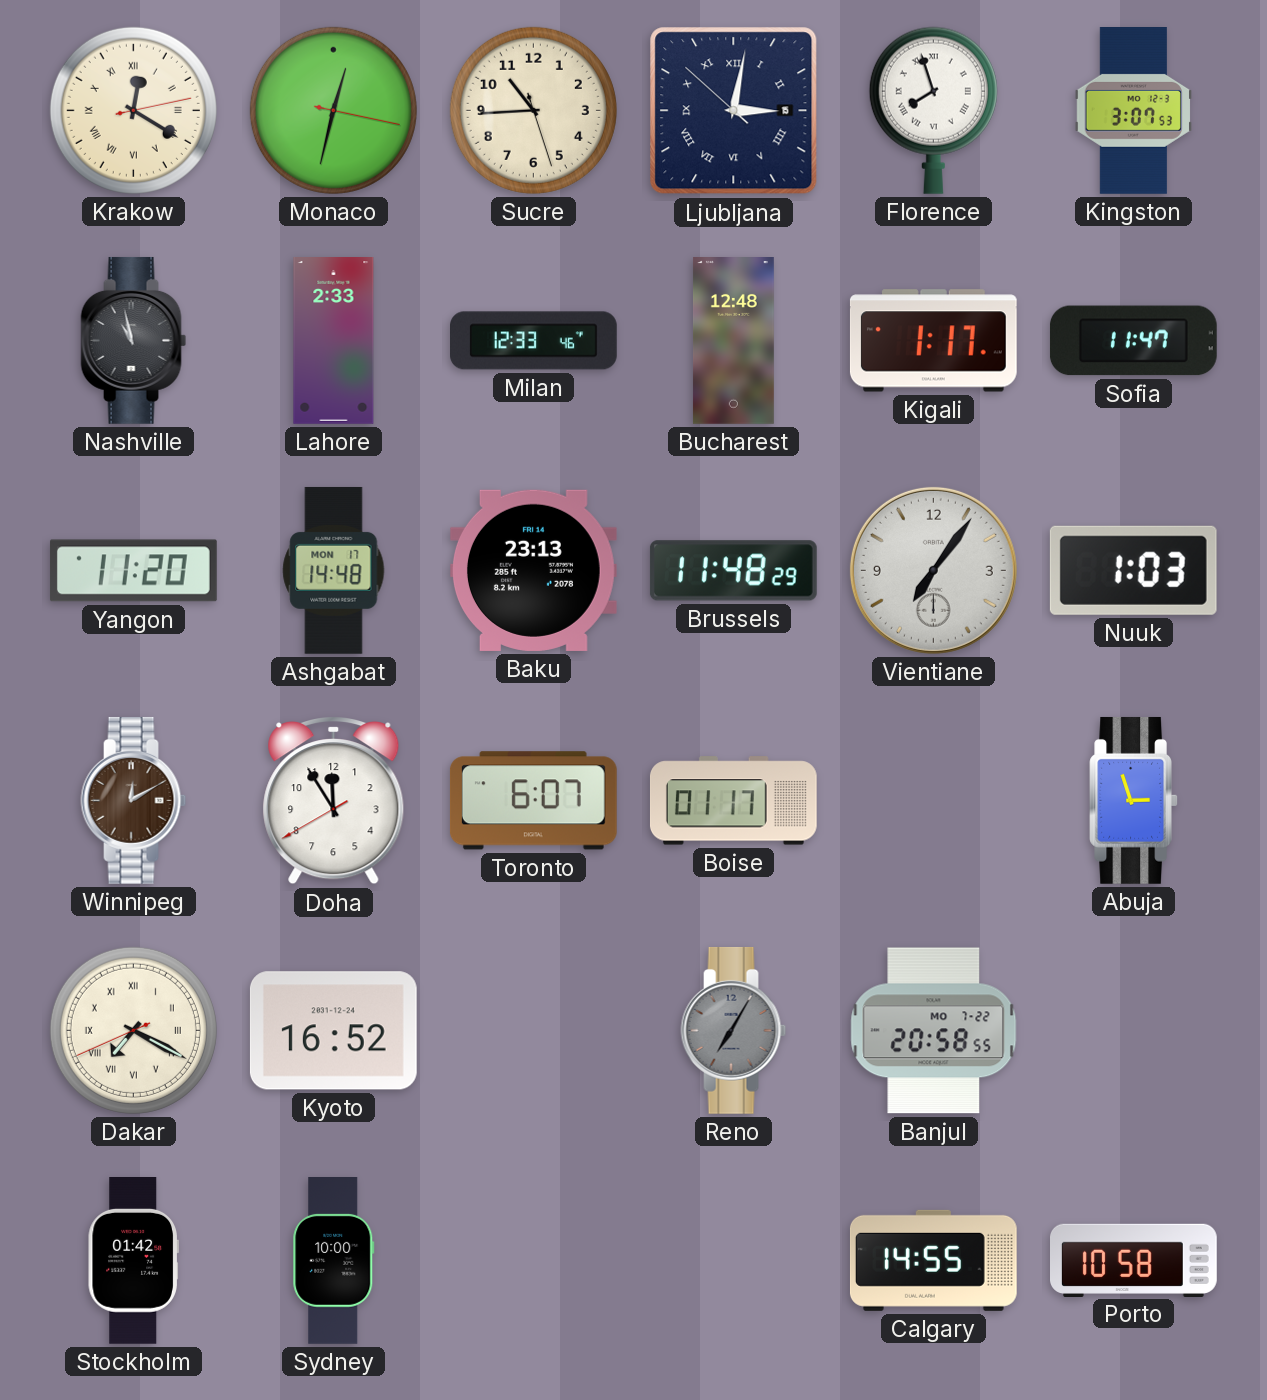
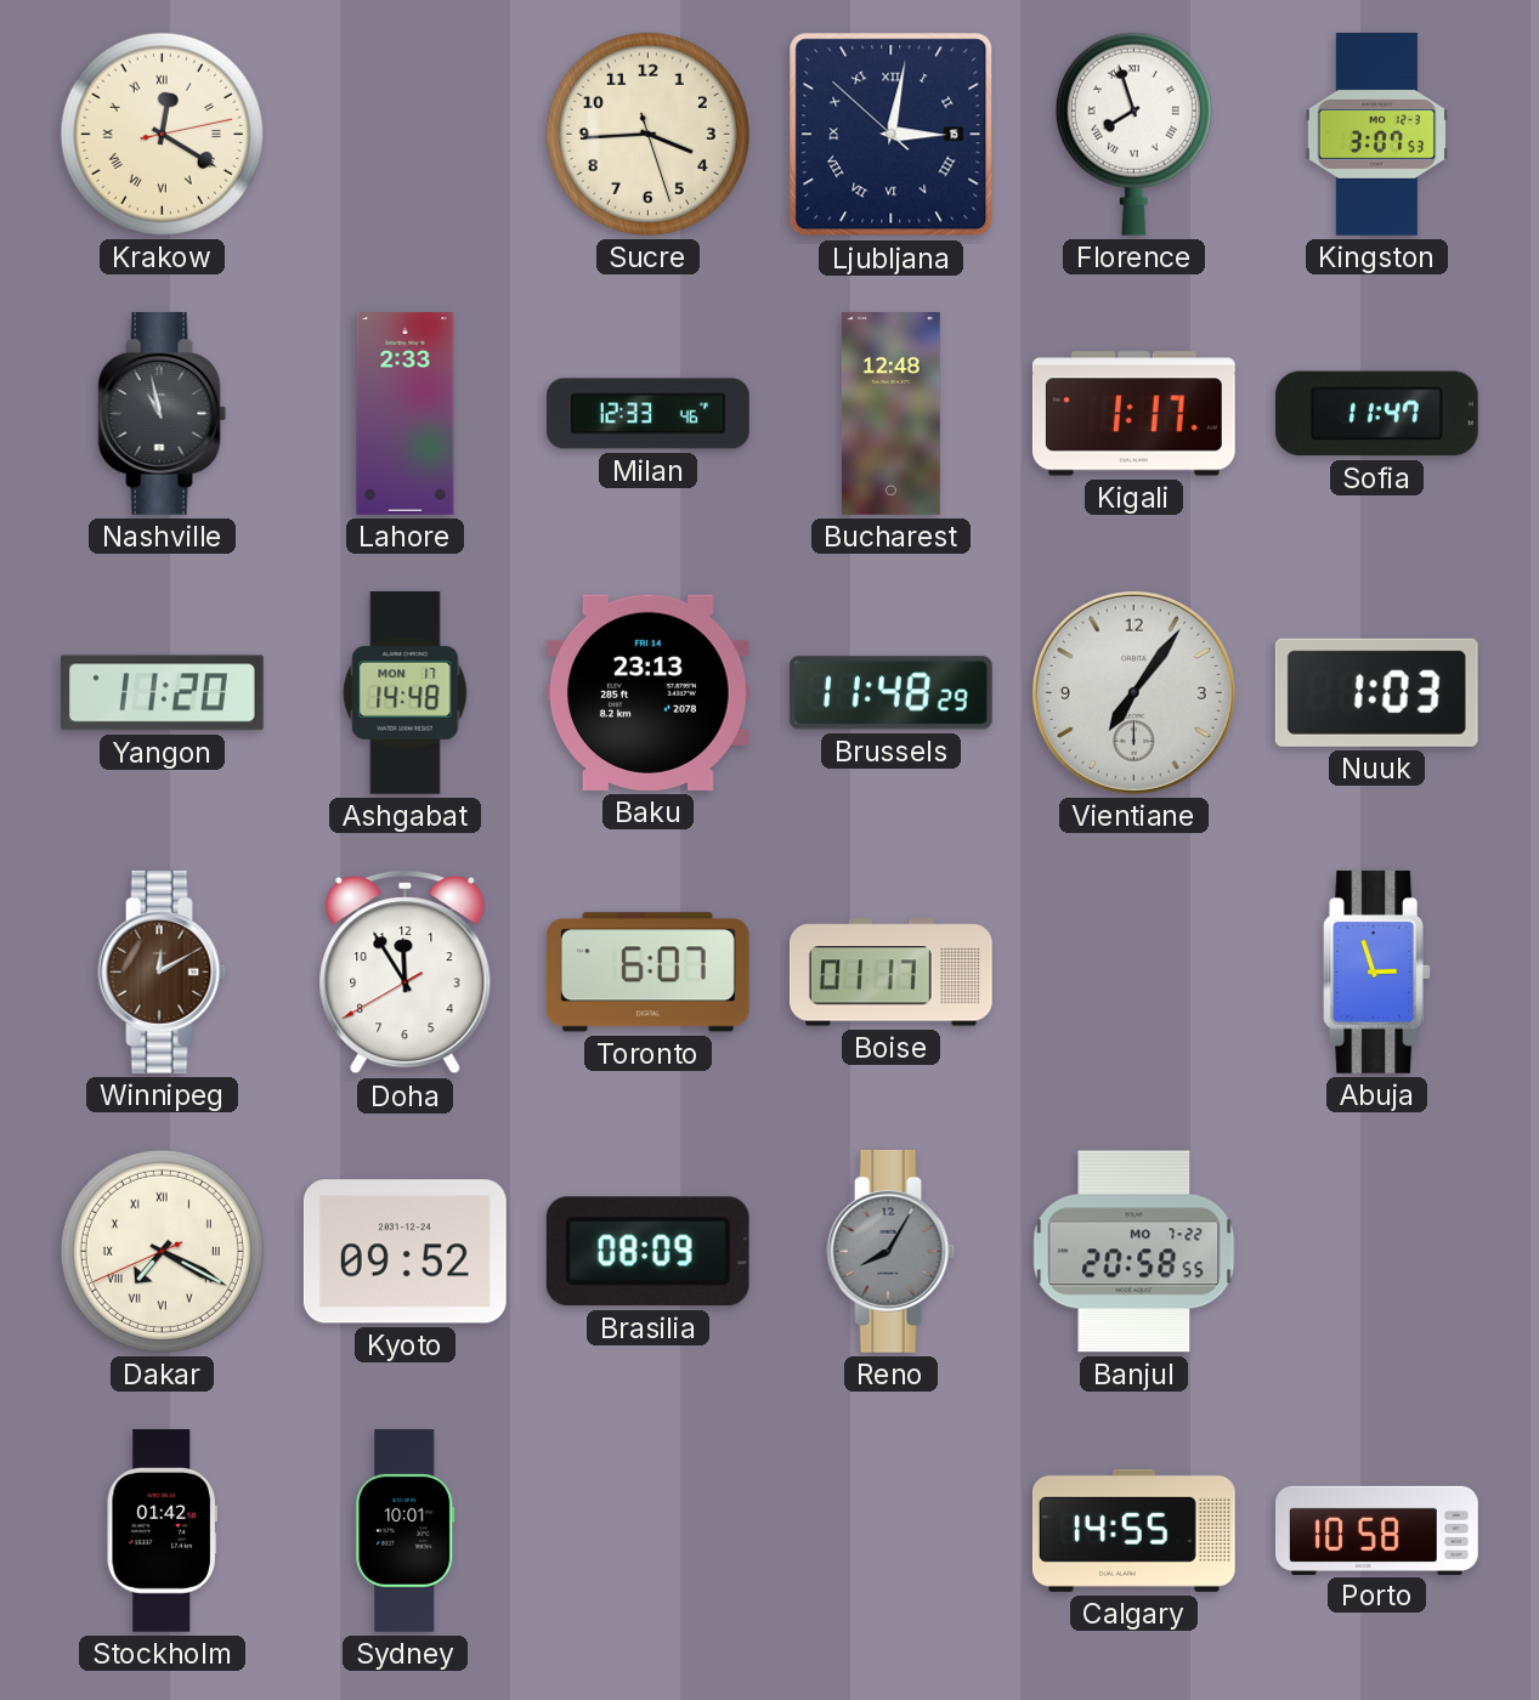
Monaco: 12:32 -> none
Sucre: 10:44 -> 3:44
Kyoto: 16:52 -> 09:52
Brasilia: none -> 08:09
Reno: 7:05 -> 8:05
Sydney: 10:00 -> 10:01
